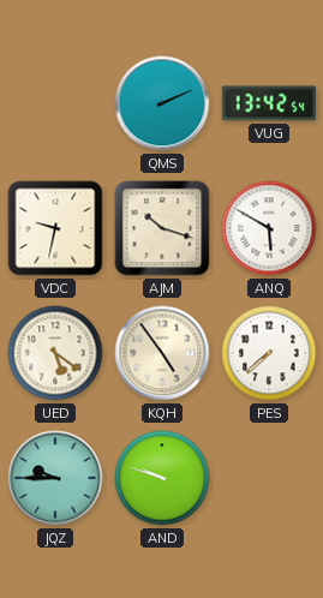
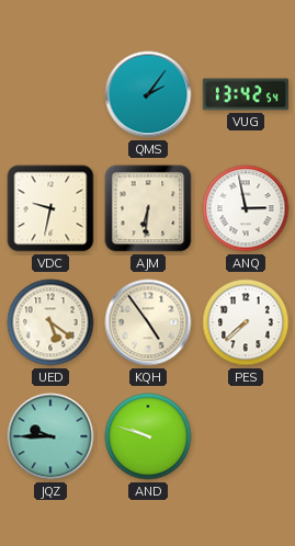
QMS: 2:11 -> 2:06
AJM: 10:18 -> 6:31
ANQ: 5:50 -> 2:58
